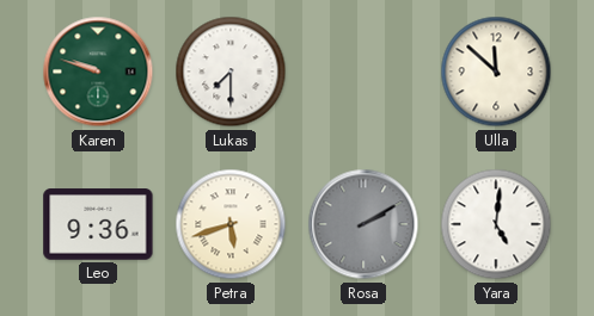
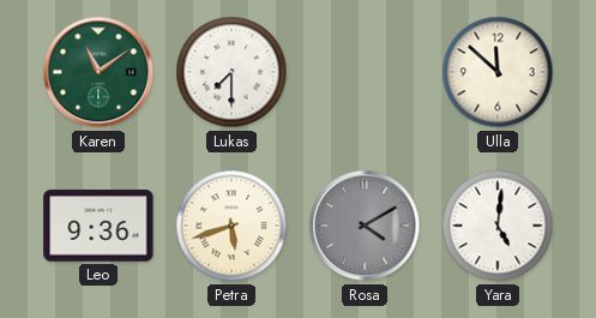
Karen: 9:48 -> 11:09
Rosa: 2:10 -> 4:10
